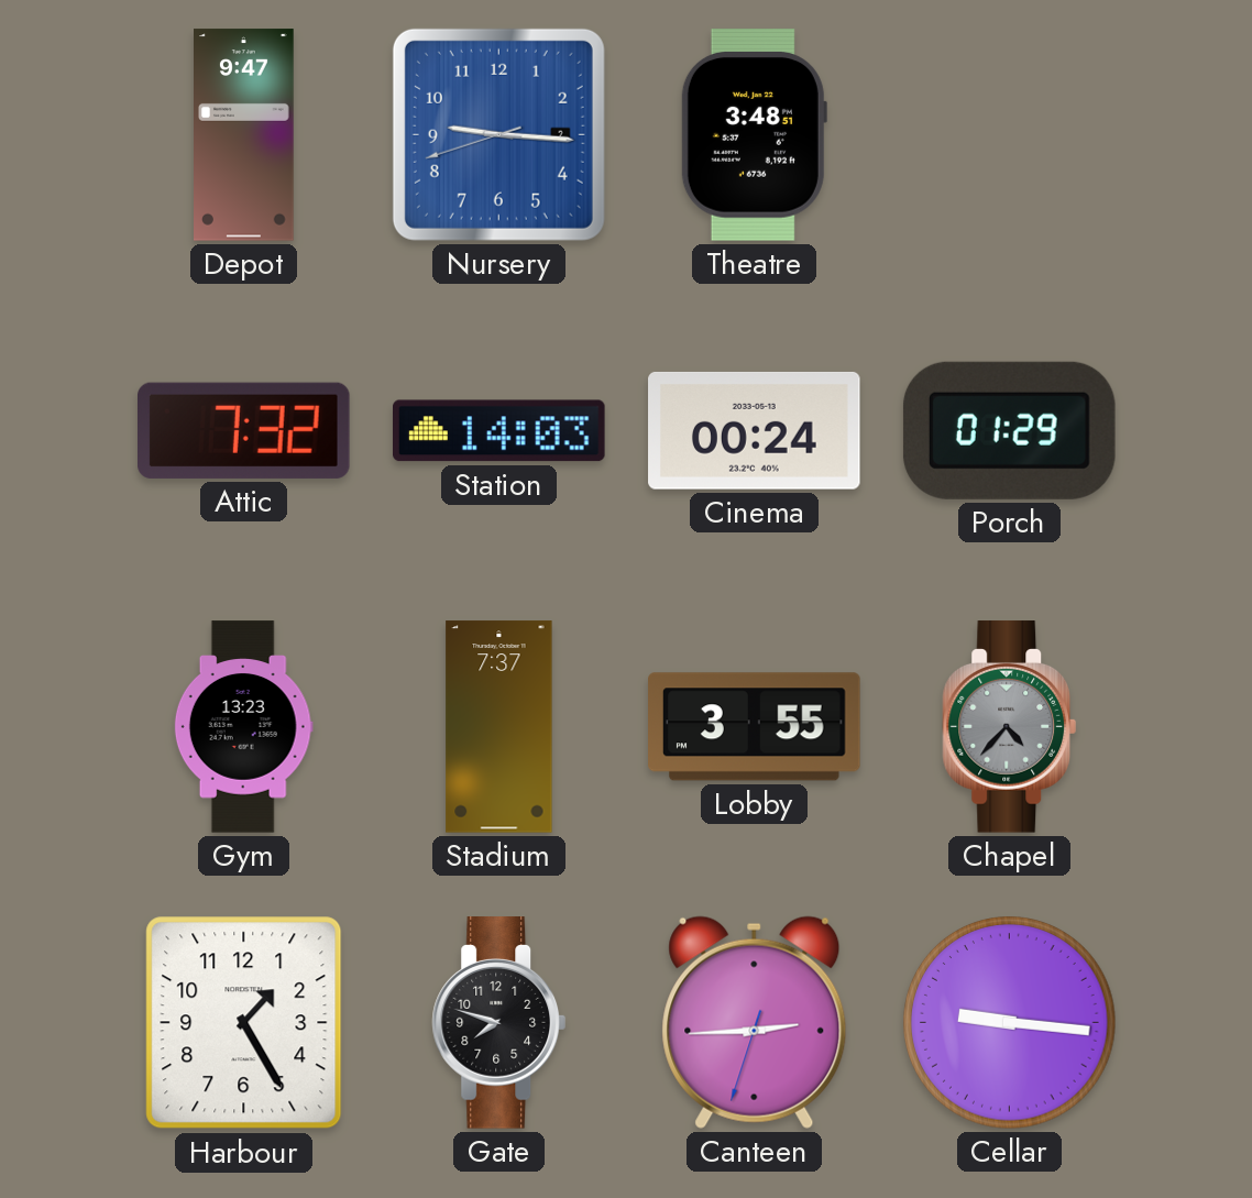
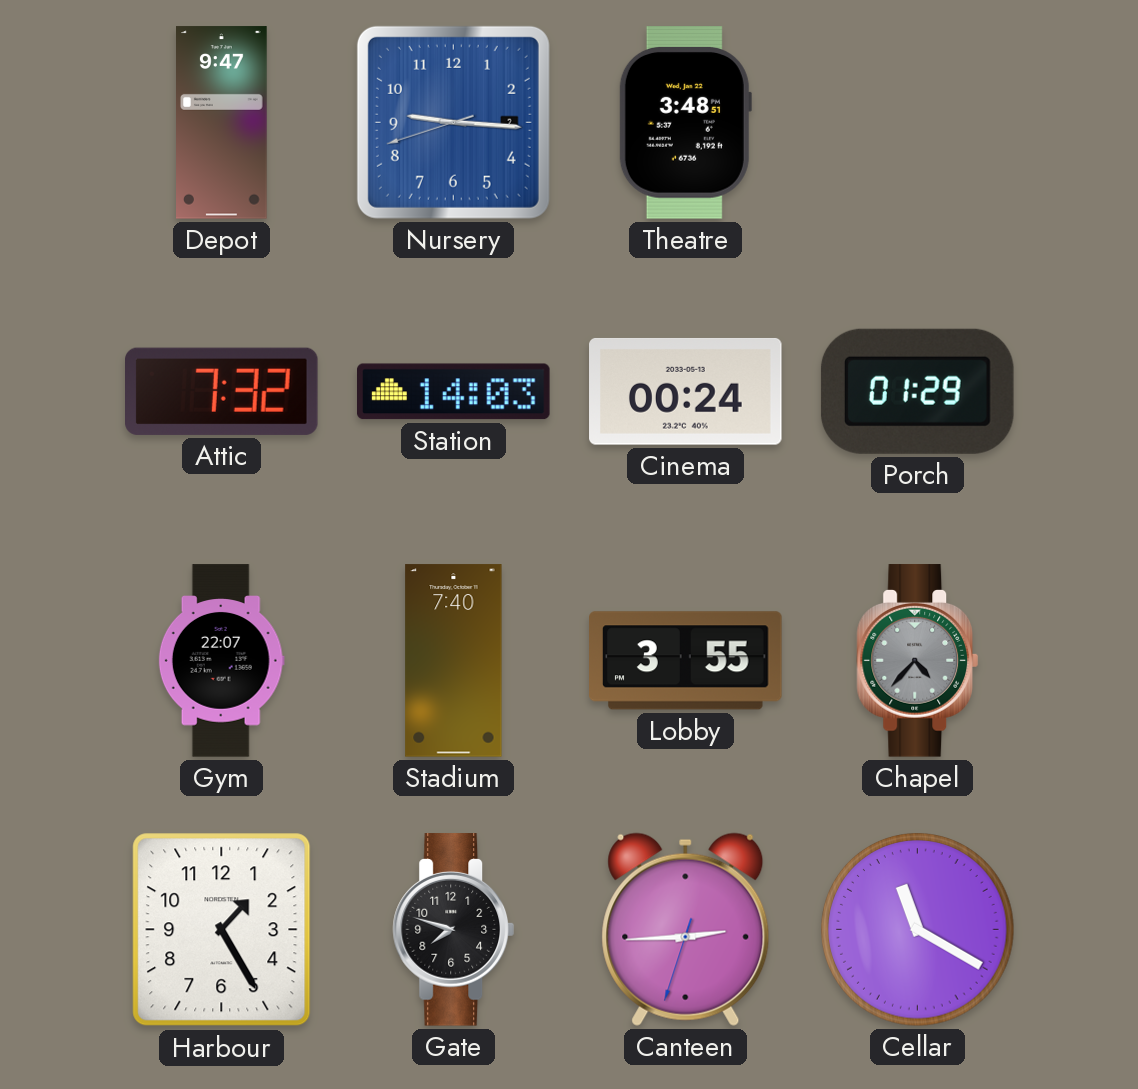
Gym: 13:23 -> 22:07
Stadium: 7:37 -> 7:40
Cellar: 9:16 -> 11:20
